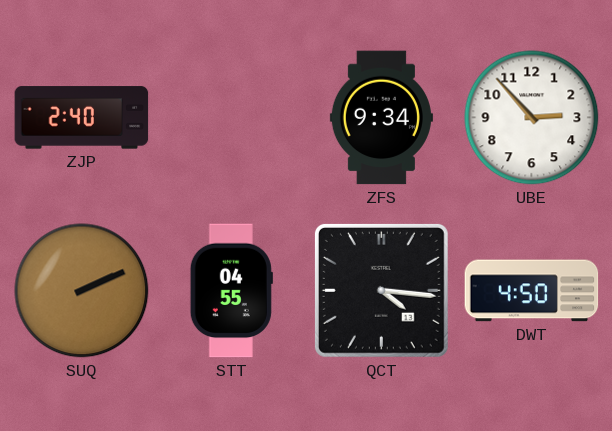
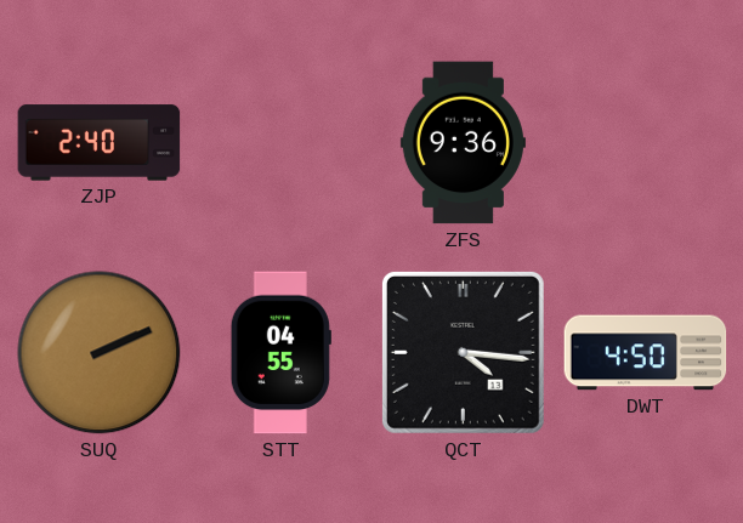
ZFS: 9:34 -> 9:36
UBE: 2:53 -> none
